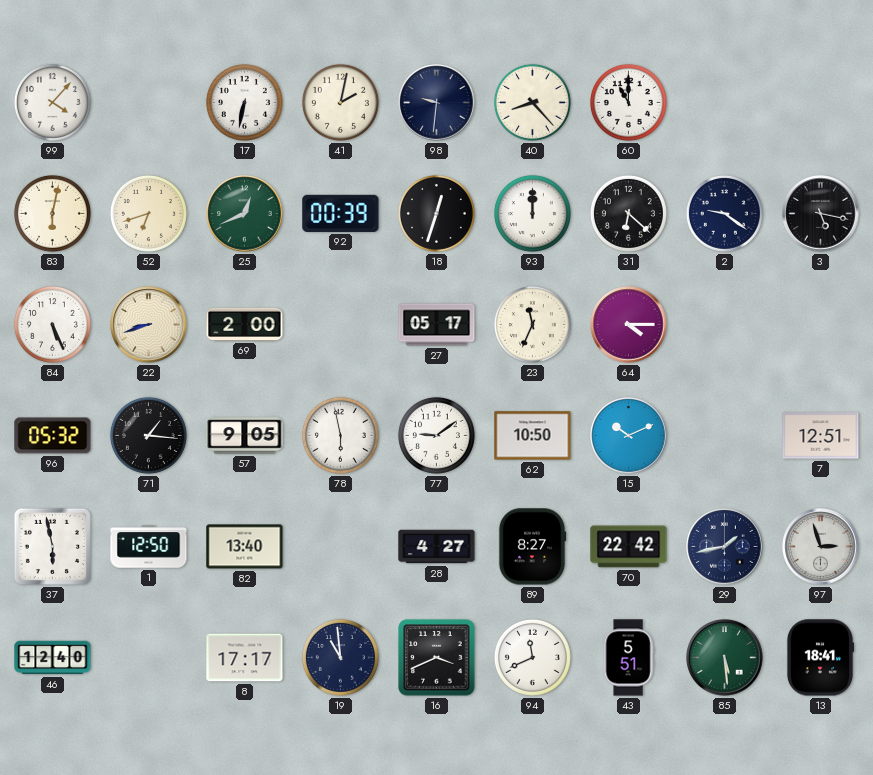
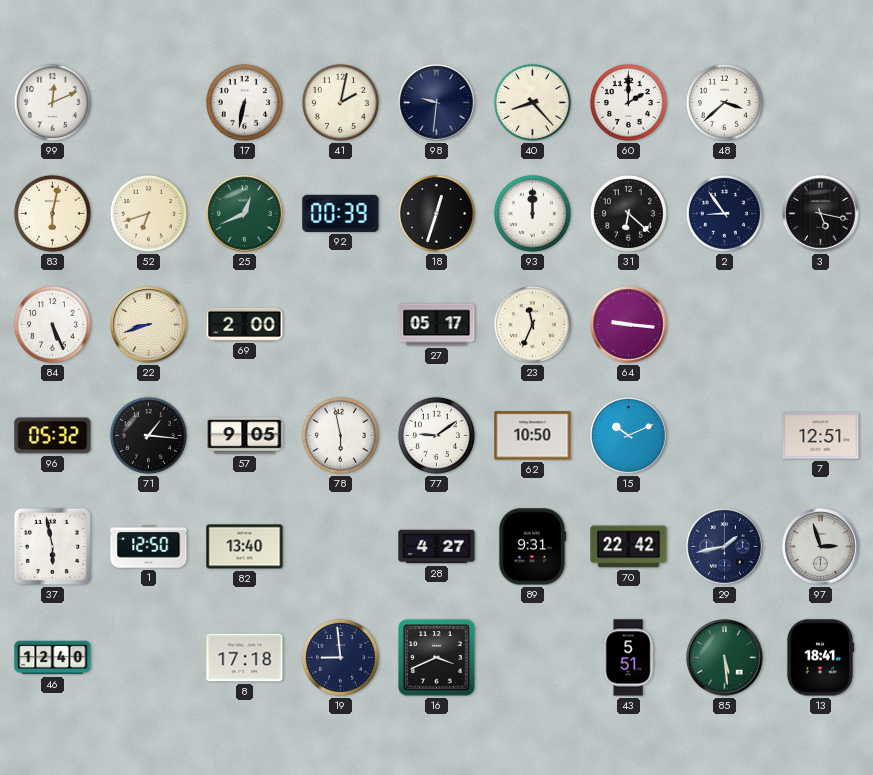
99: 4:07 -> 12:11
60: 11:00 -> 2:00
48: none -> 3:38
2: 9:21 -> 8:54
64: 4:15 -> 9:16
89: 8:27 -> 9:31
8: 17:17 -> 17:18
19: 10:59 -> 8:59
94: 11:41 -> none
